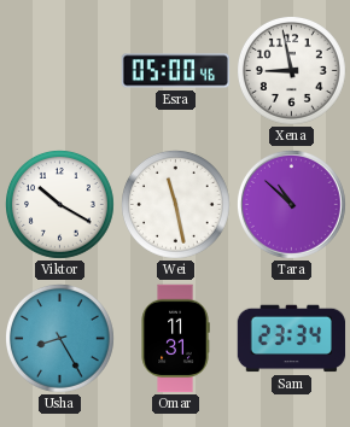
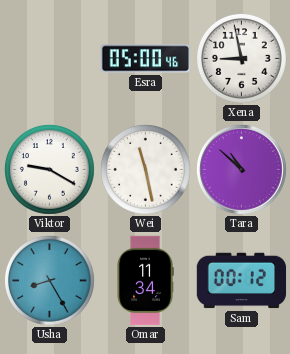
Viktor: 10:20 -> 9:20
Omar: 11:31 -> 11:34
Sam: 23:34 -> 00:12
